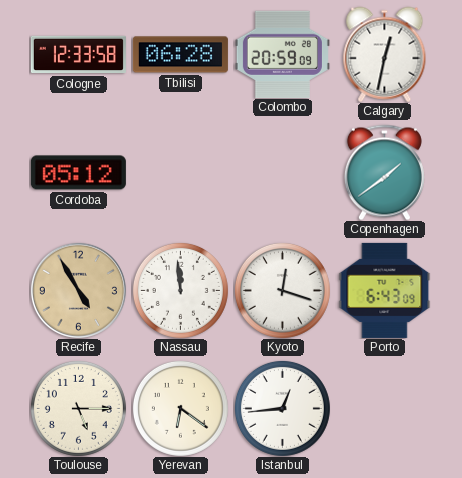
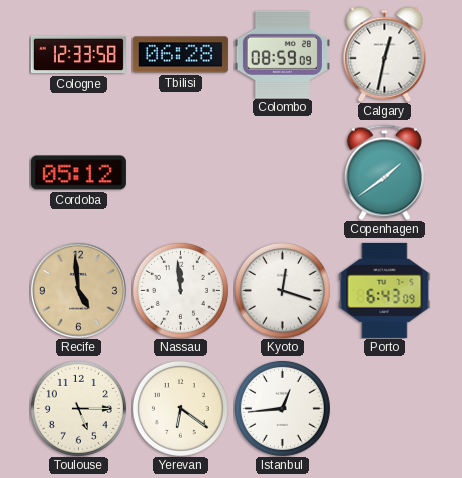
Colombo: 20:59 -> 08:59
Recife: 4:55 -> 4:59
